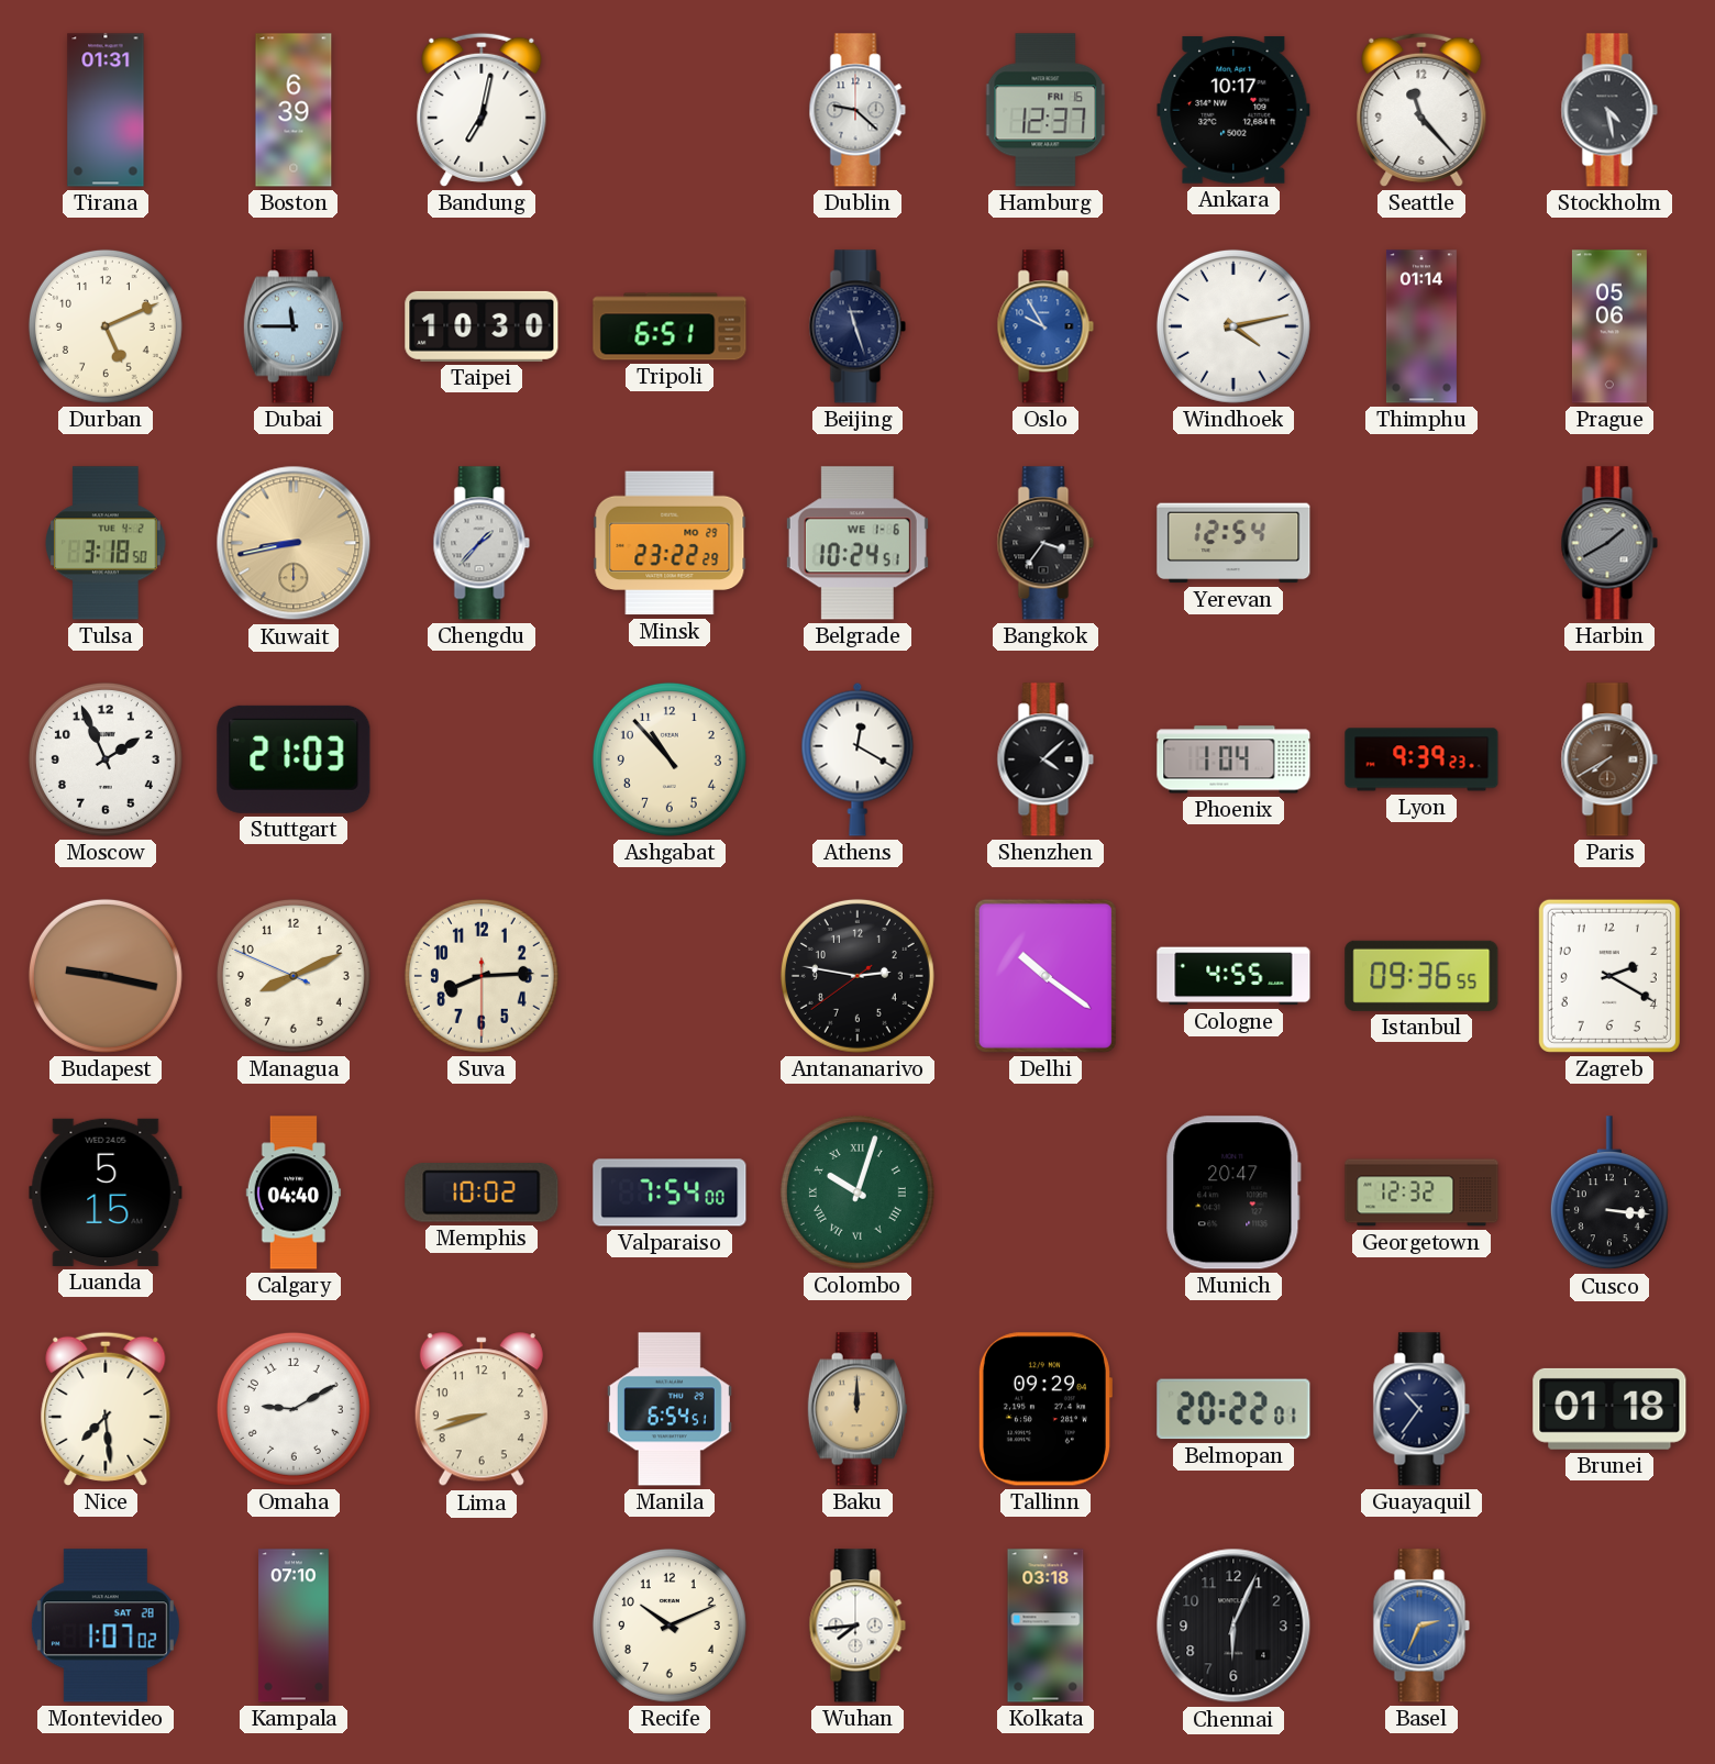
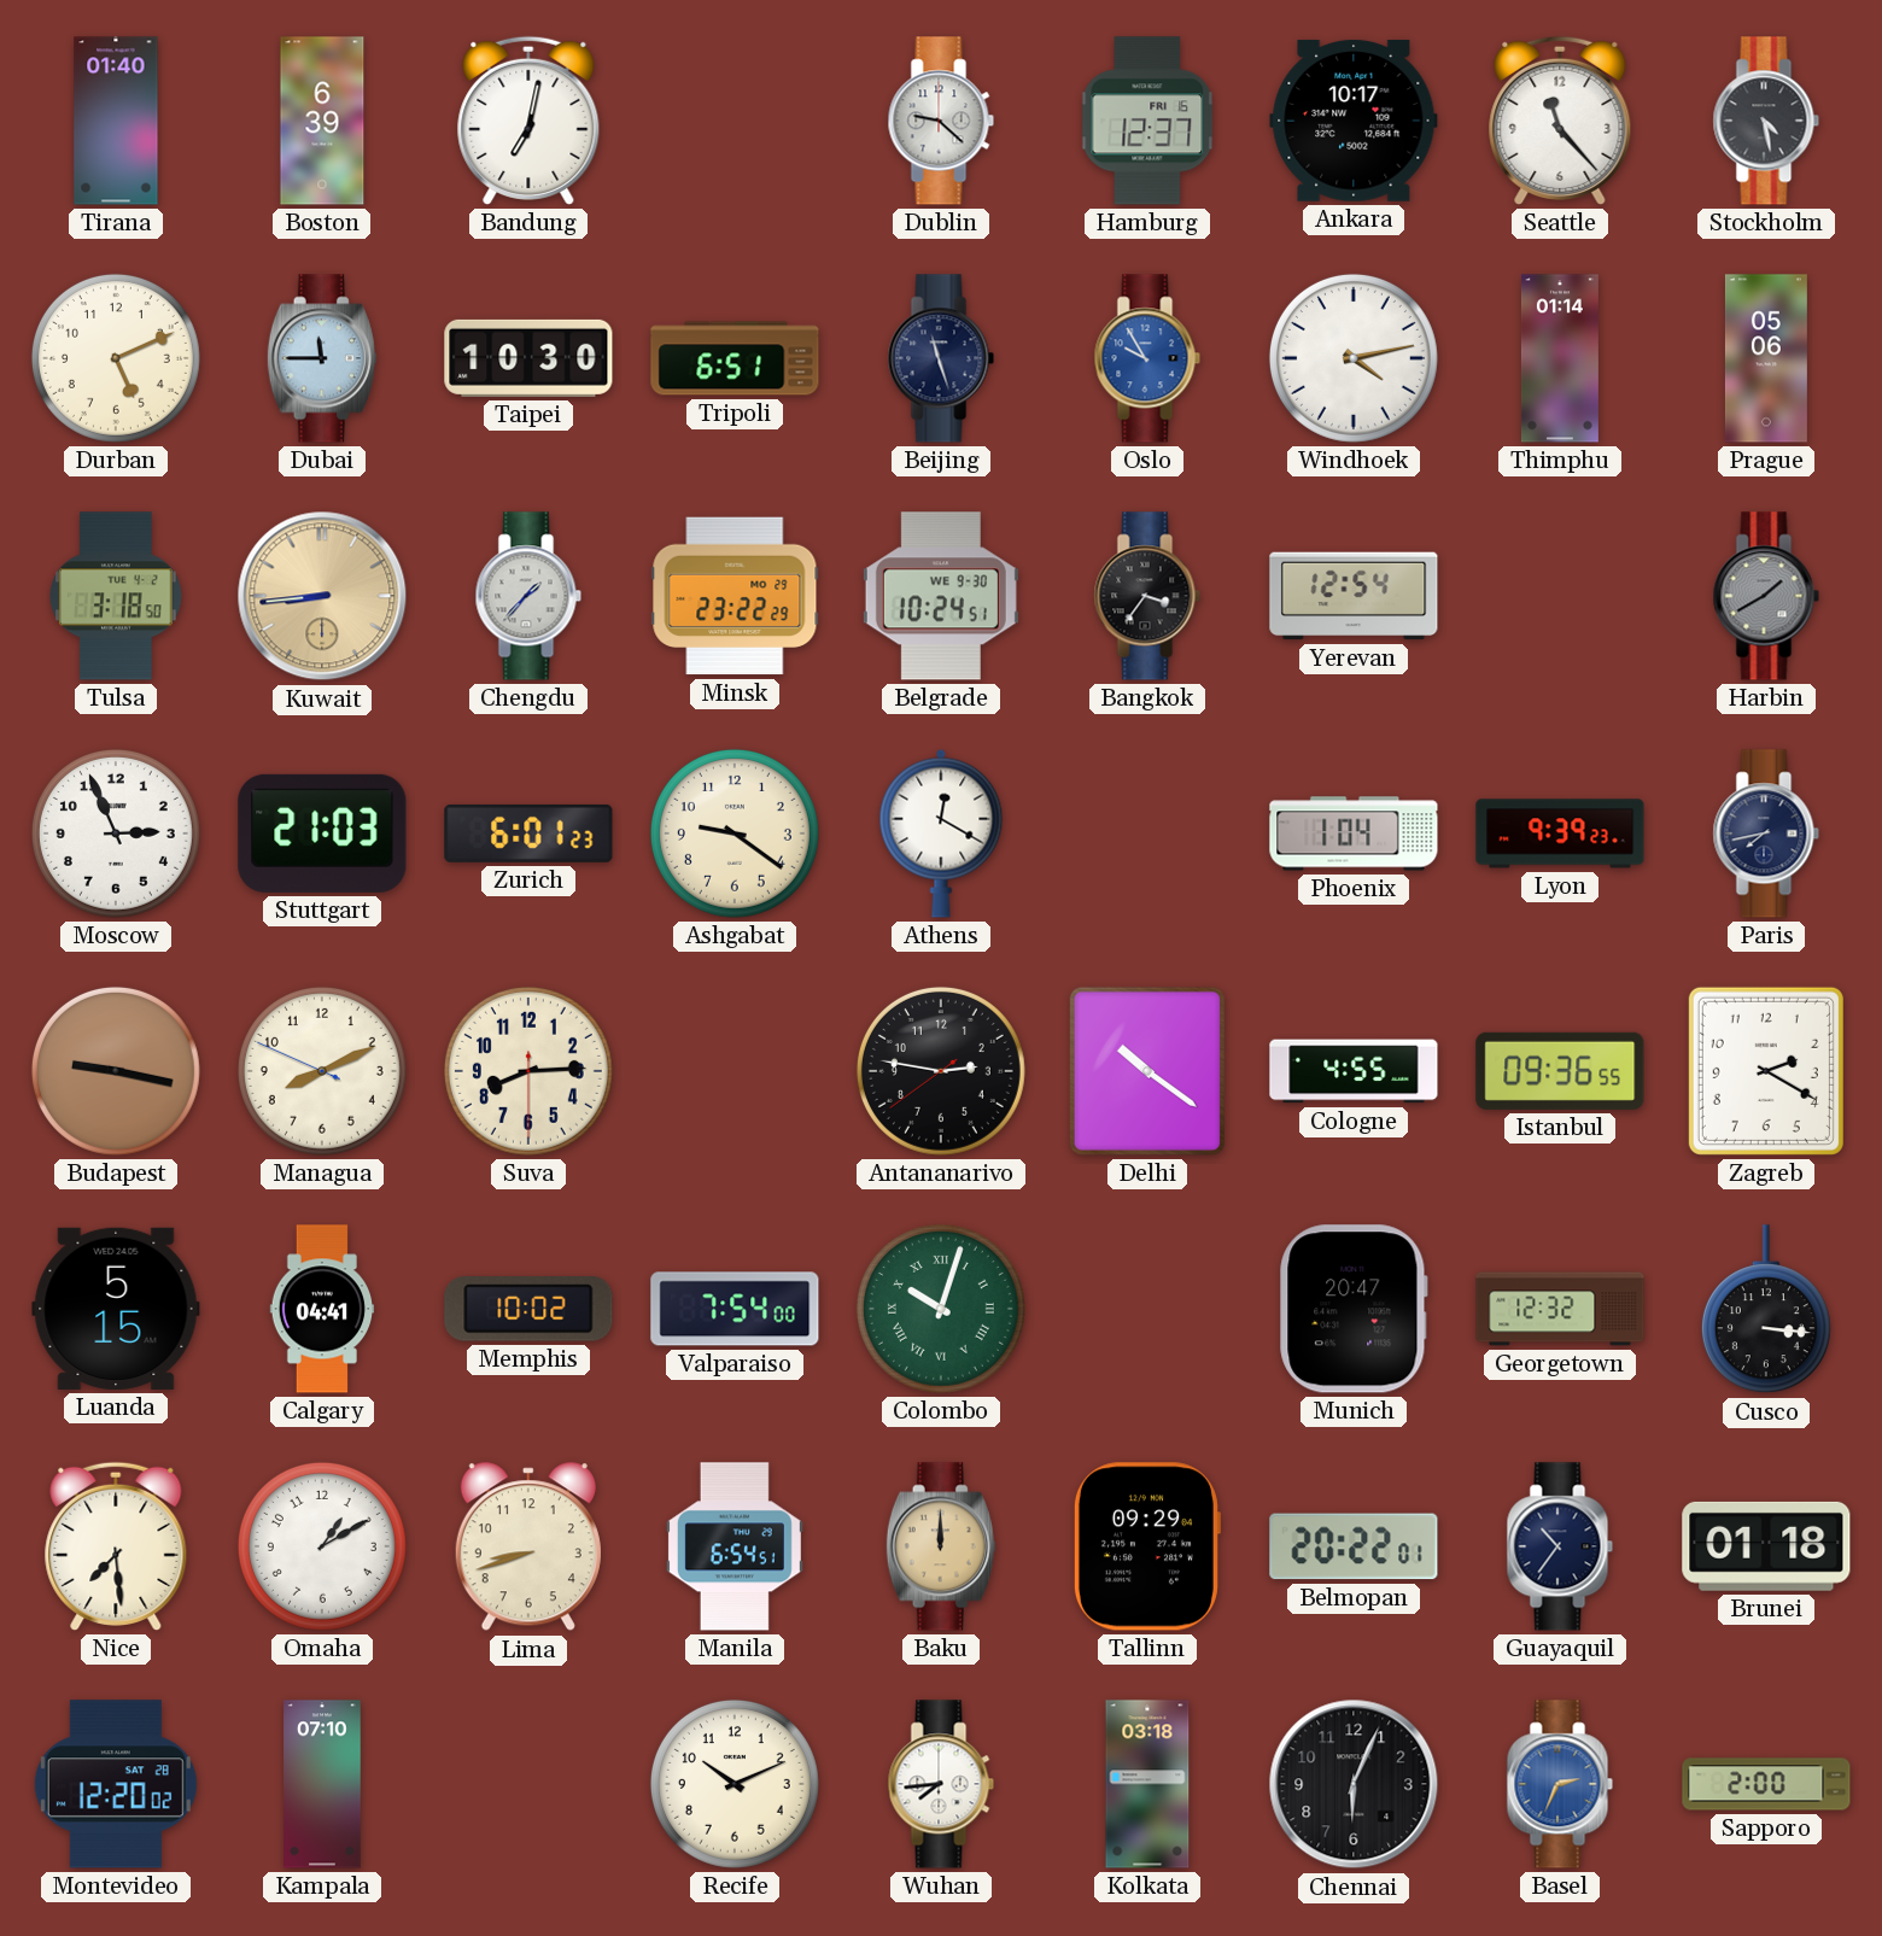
Tirana: 01:31 -> 01:40
Kuwait: 8:43 -> 8:44
Belgrade date: WE 1-6 -> WE 9-30
Moscow: 1:56 -> 2:56
Zurich: none -> 6:01
Ashgabat: 10:53 -> 9:21
Shenzhen: 4:08 -> none
Paris: 7:40 -> 7:43
Paris dial: brown -> navy
Calgary: 04:40 -> 04:41
Omaha: 9:10 -> 1:10
Montevideo: 1:07 -> 12:20
Sapporo: none -> 2:00
